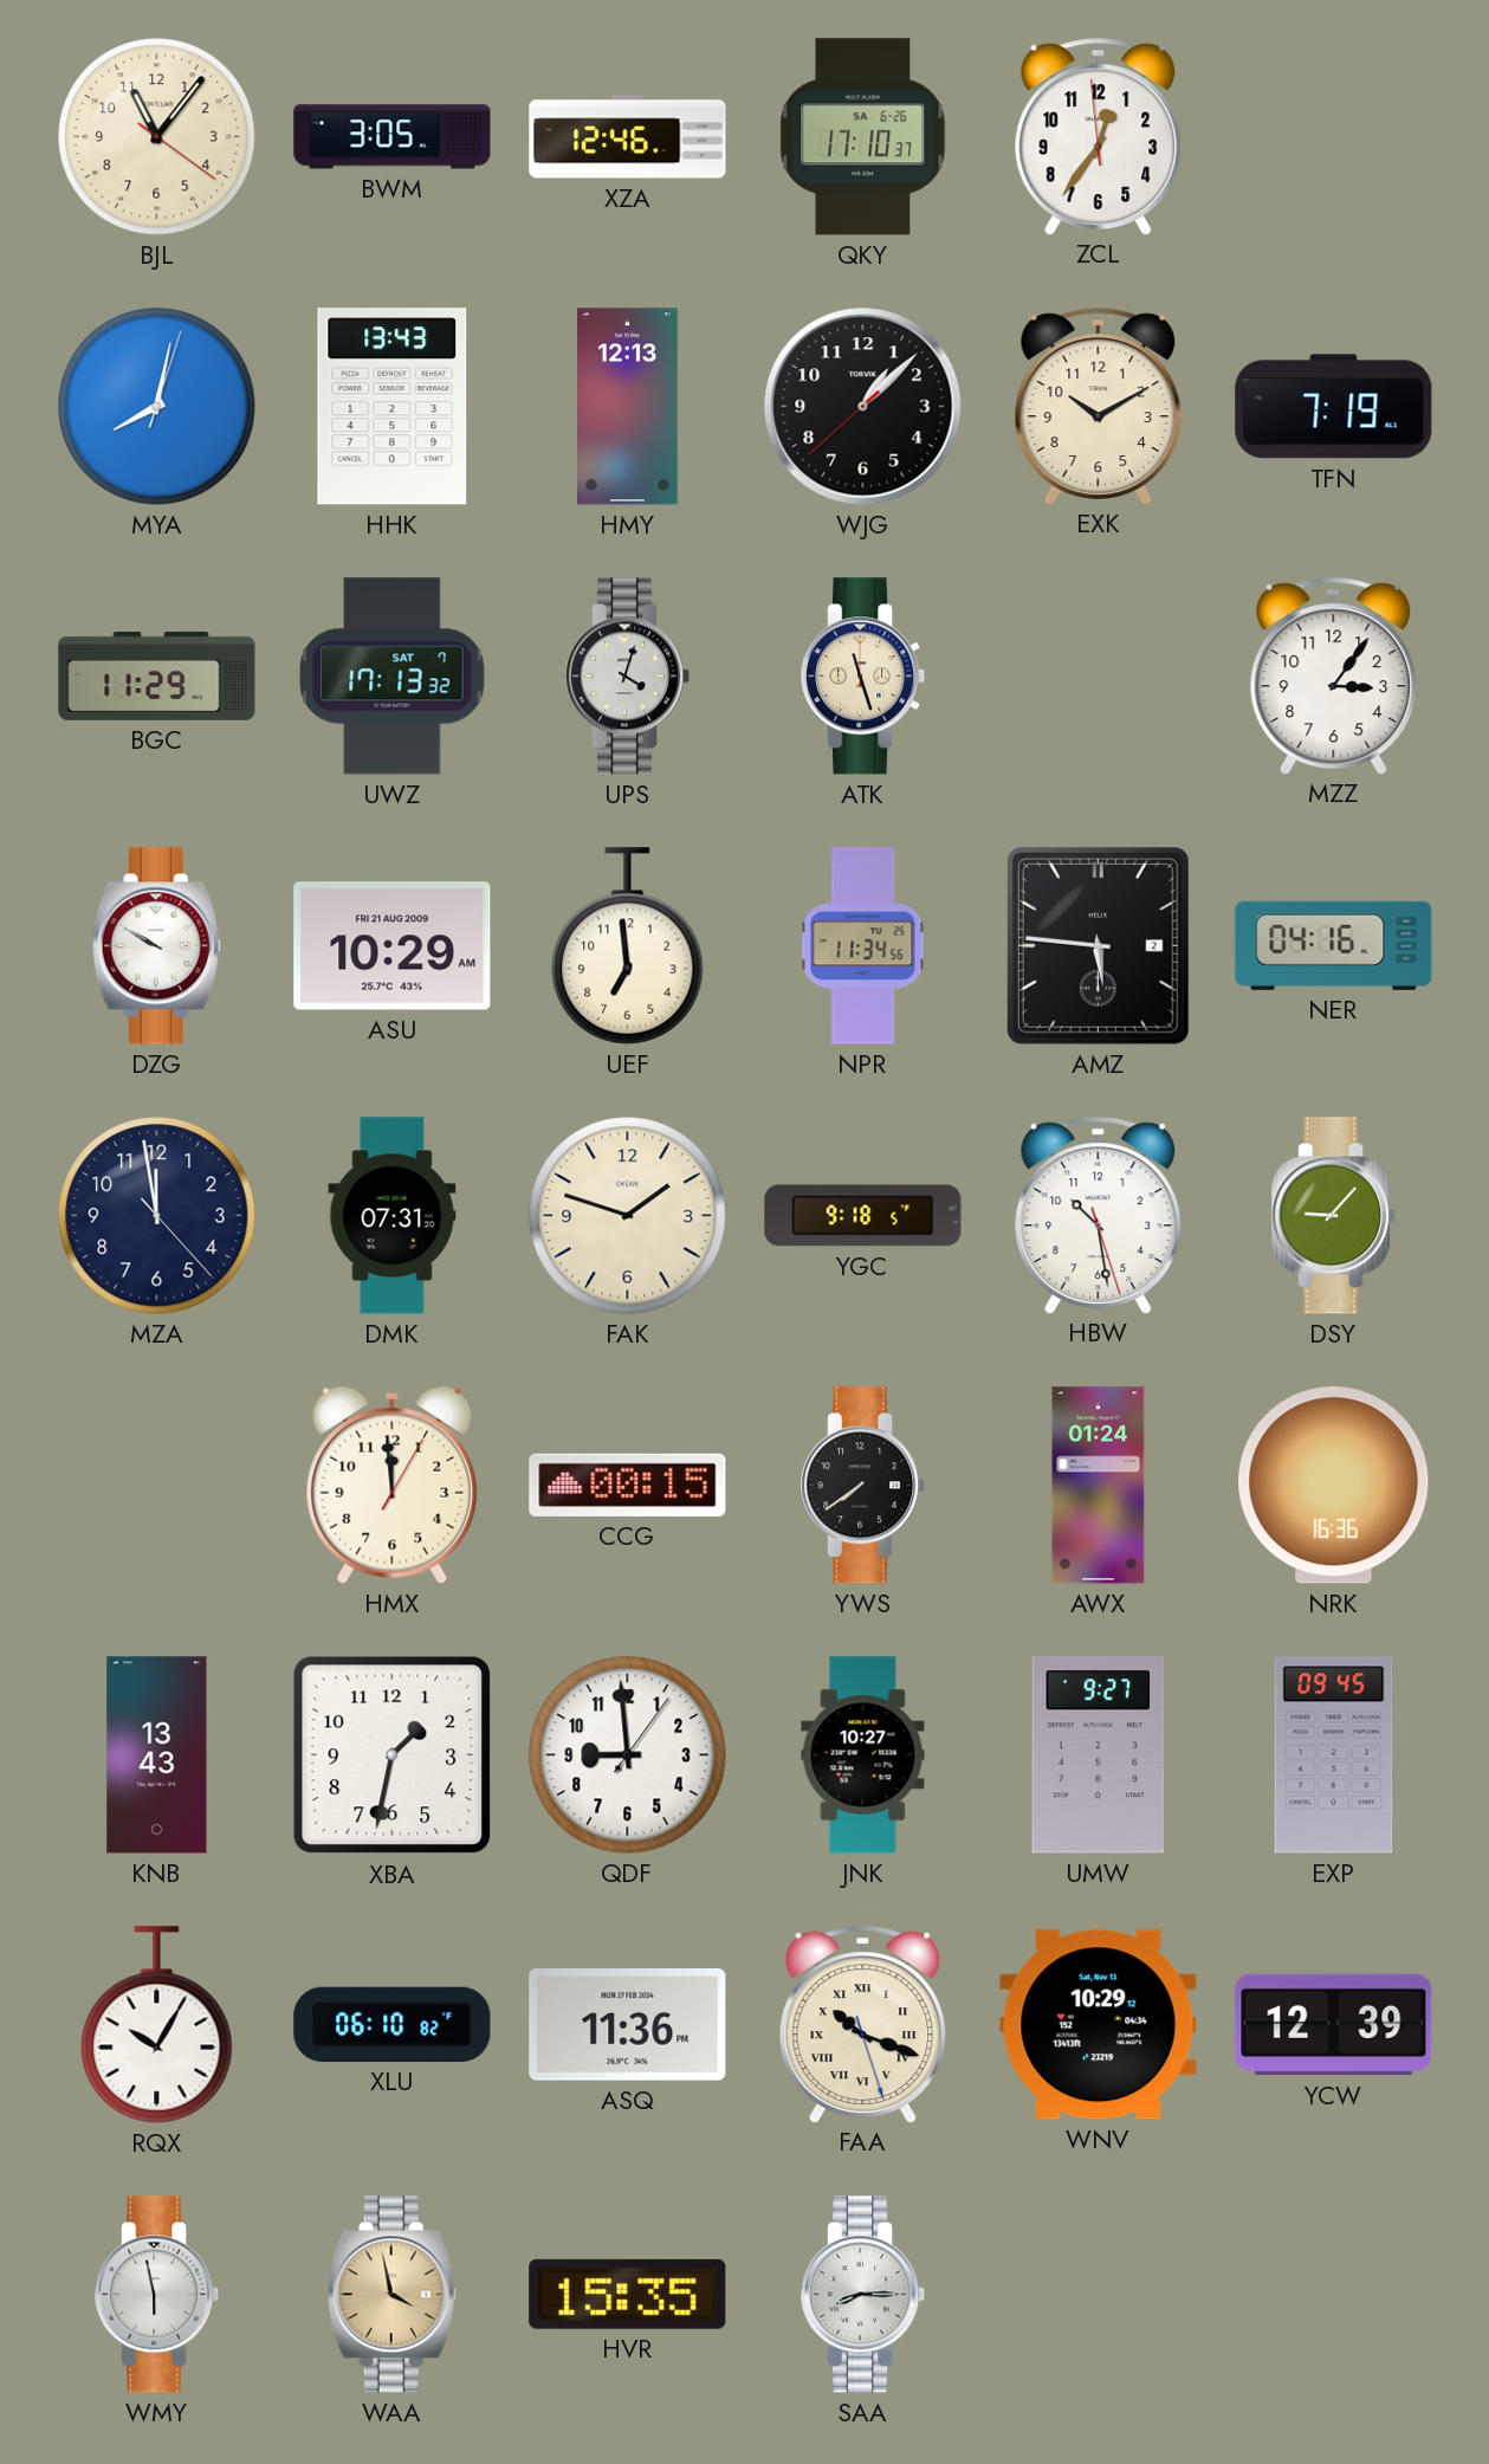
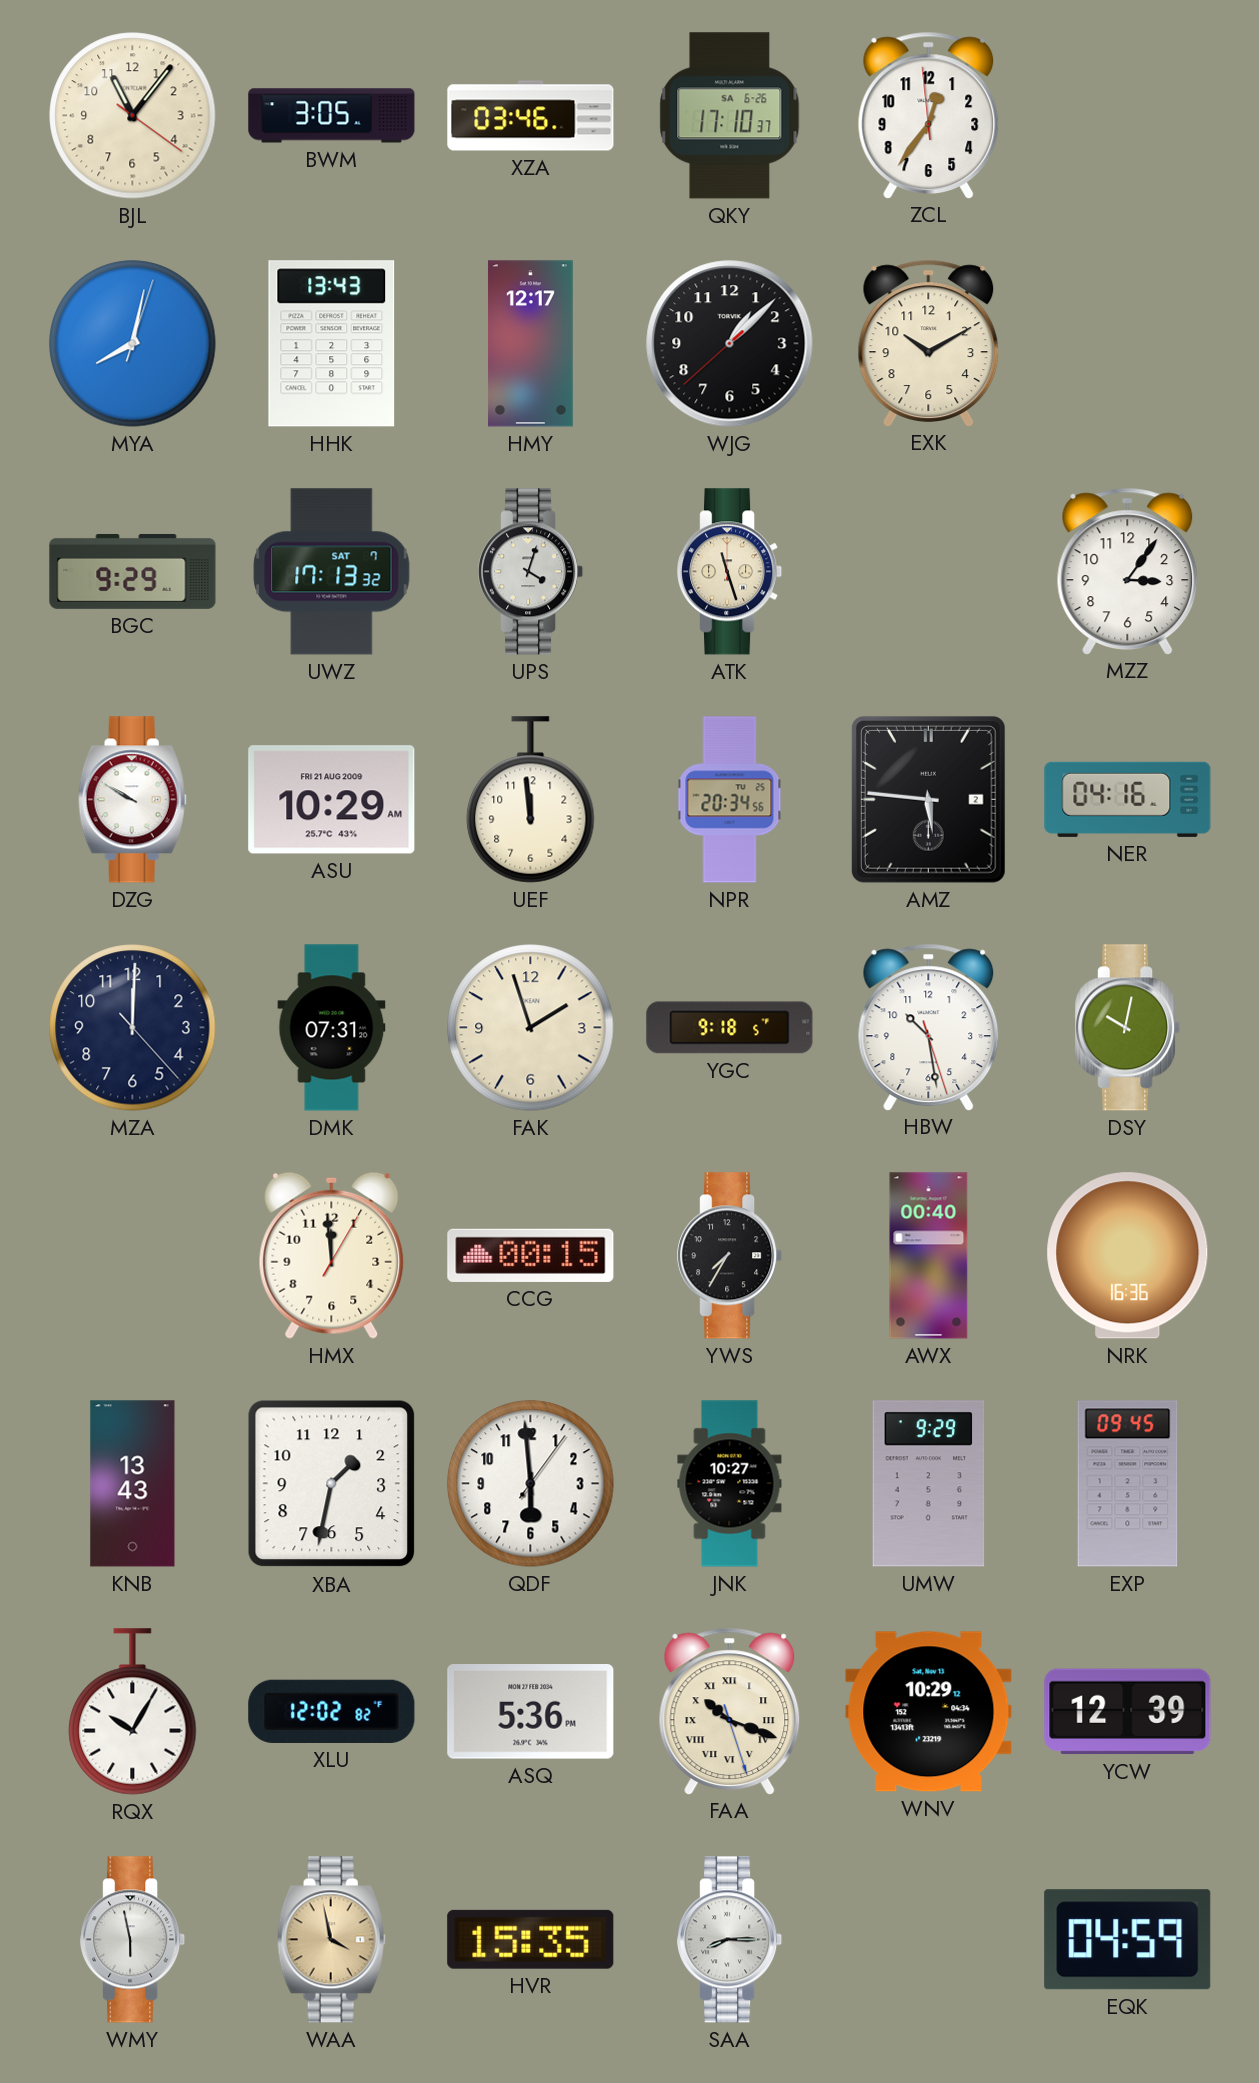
XZA: 12:46 -> 03:46
HMY: 12:13 -> 12:17
TFN: 7:19 -> none
BGC: 11:29 -> 9:29
UEF: 6:59 -> 11:59
NPR: 11:34 -> 20:34
MZA: 11:58 -> 12:00
FAK: 1:48 -> 1:57
DSY: 9:07 -> 10:02
YWS: 7:39 -> 7:35
AWX: 01:24 -> 00:40
QDF: 8:59 -> 5:59
UMW: 9:27 -> 9:29
XLU: 06:10 -> 12:02
ASQ: 11:36 -> 5:36
EQK: none -> 04:59
